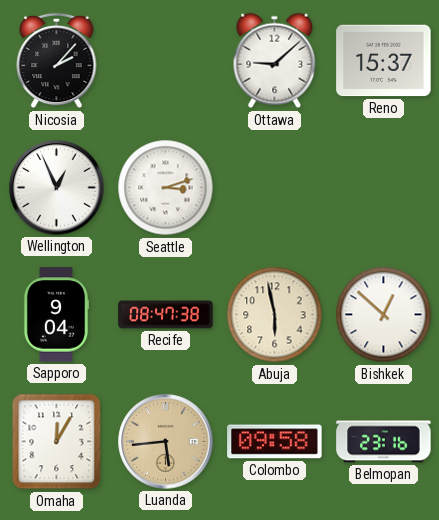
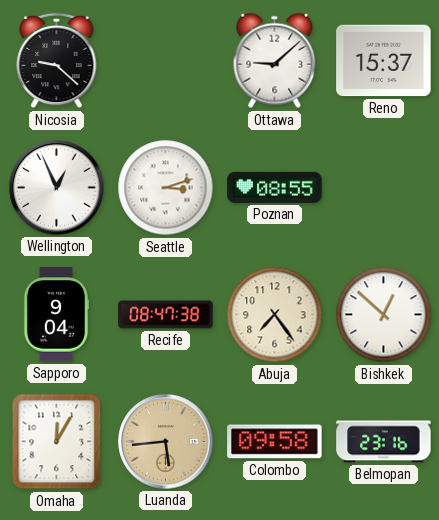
Nicosia: 2:07 -> 9:22
Poznan: none -> 08:55
Abuja: 5:58 -> 7:24
